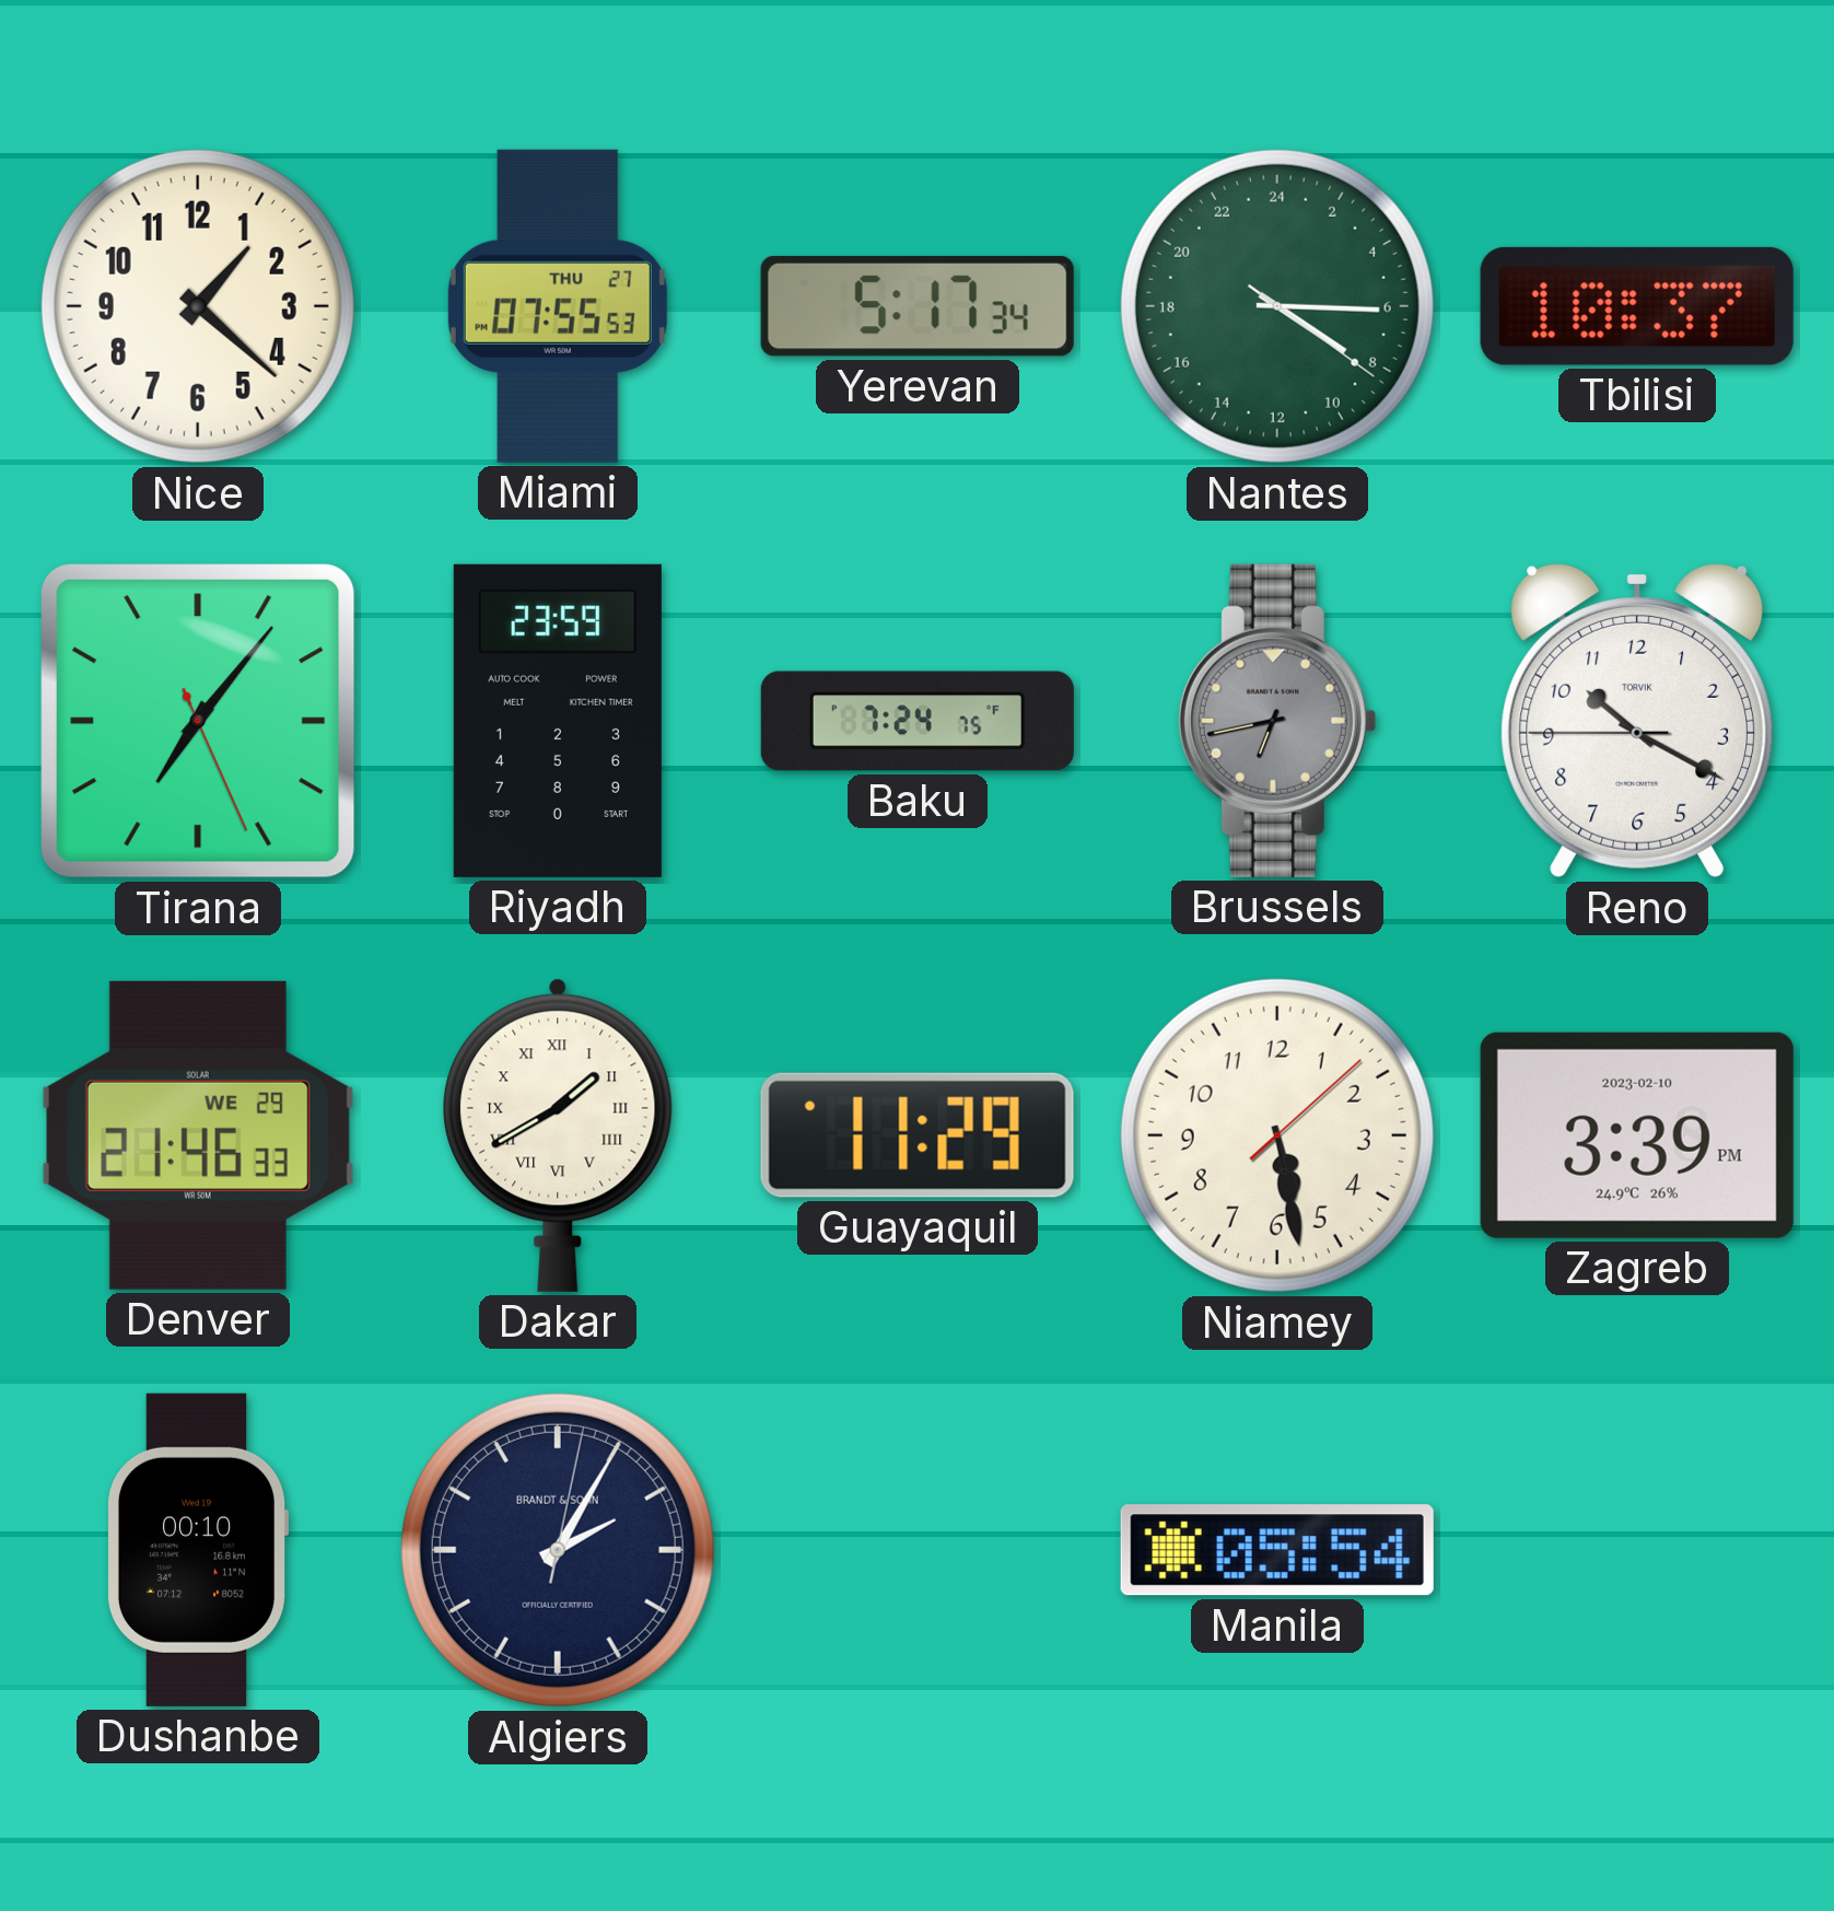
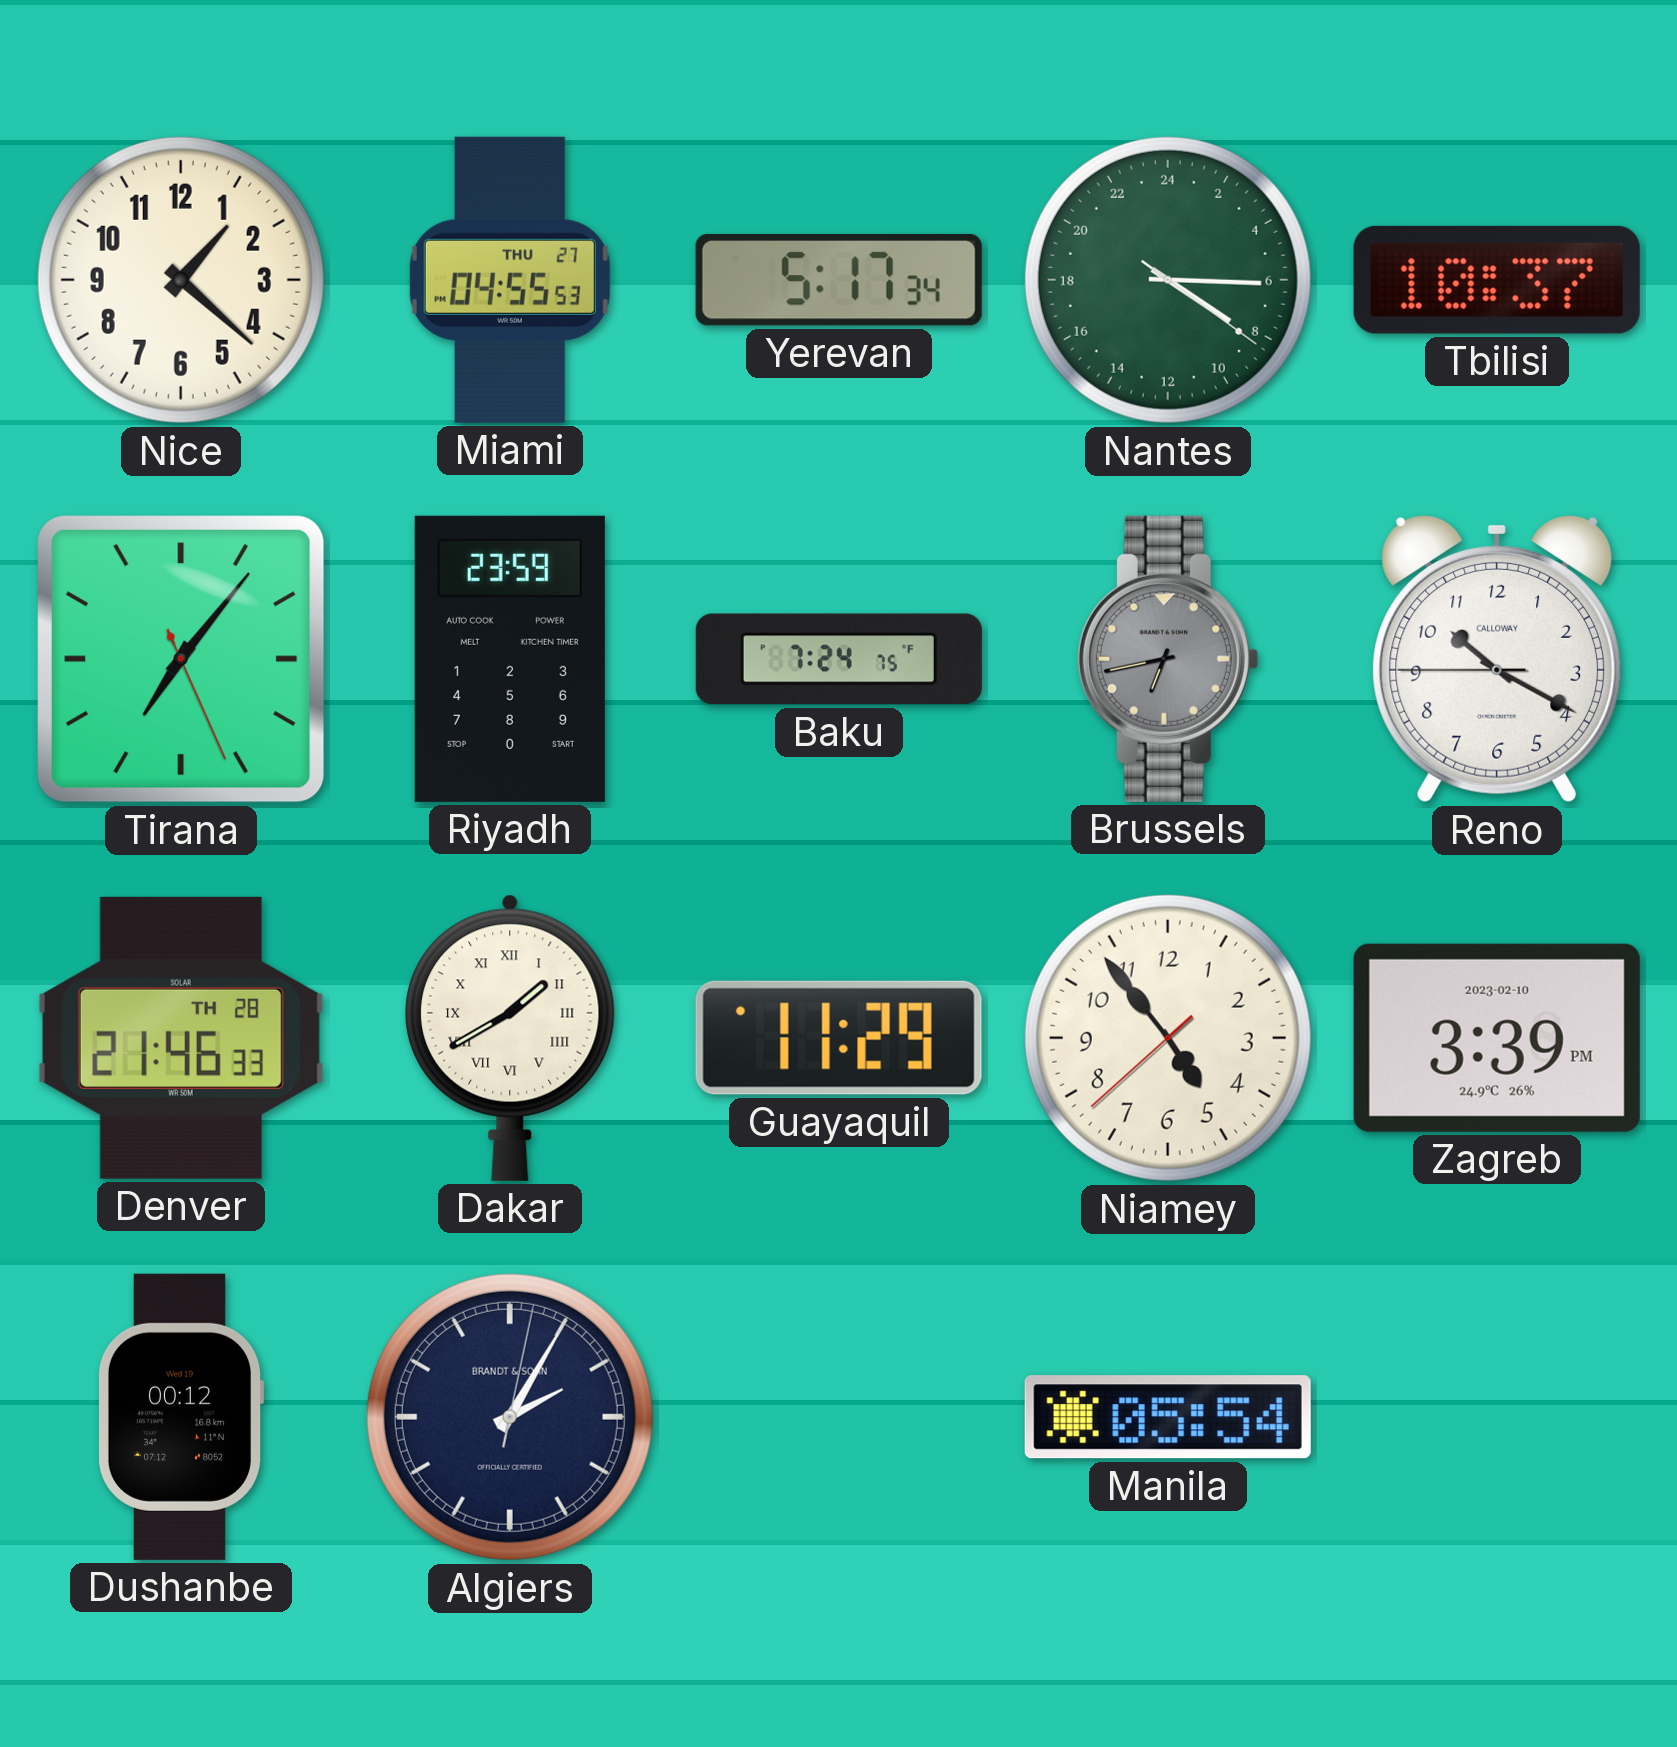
Miami: 07:55 -> 04:55
Reno brand: TORVIK -> CALLOWAY
Denver date: WE 29 -> TH 28
Niamey: 5:28 -> 4:53
Dushanbe: 00:10 -> 00:12
